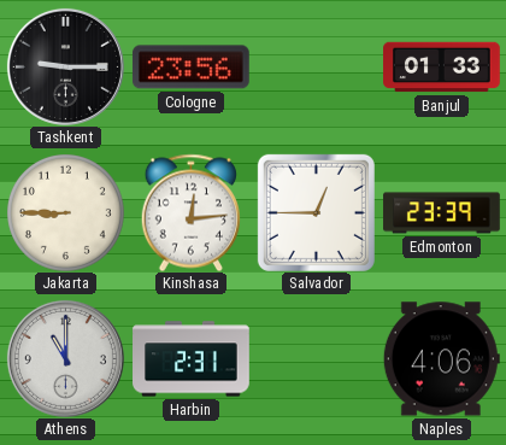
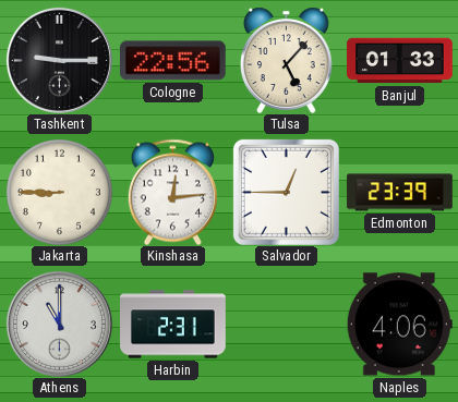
Cologne: 23:56 -> 22:56
Tulsa: none -> 5:07
